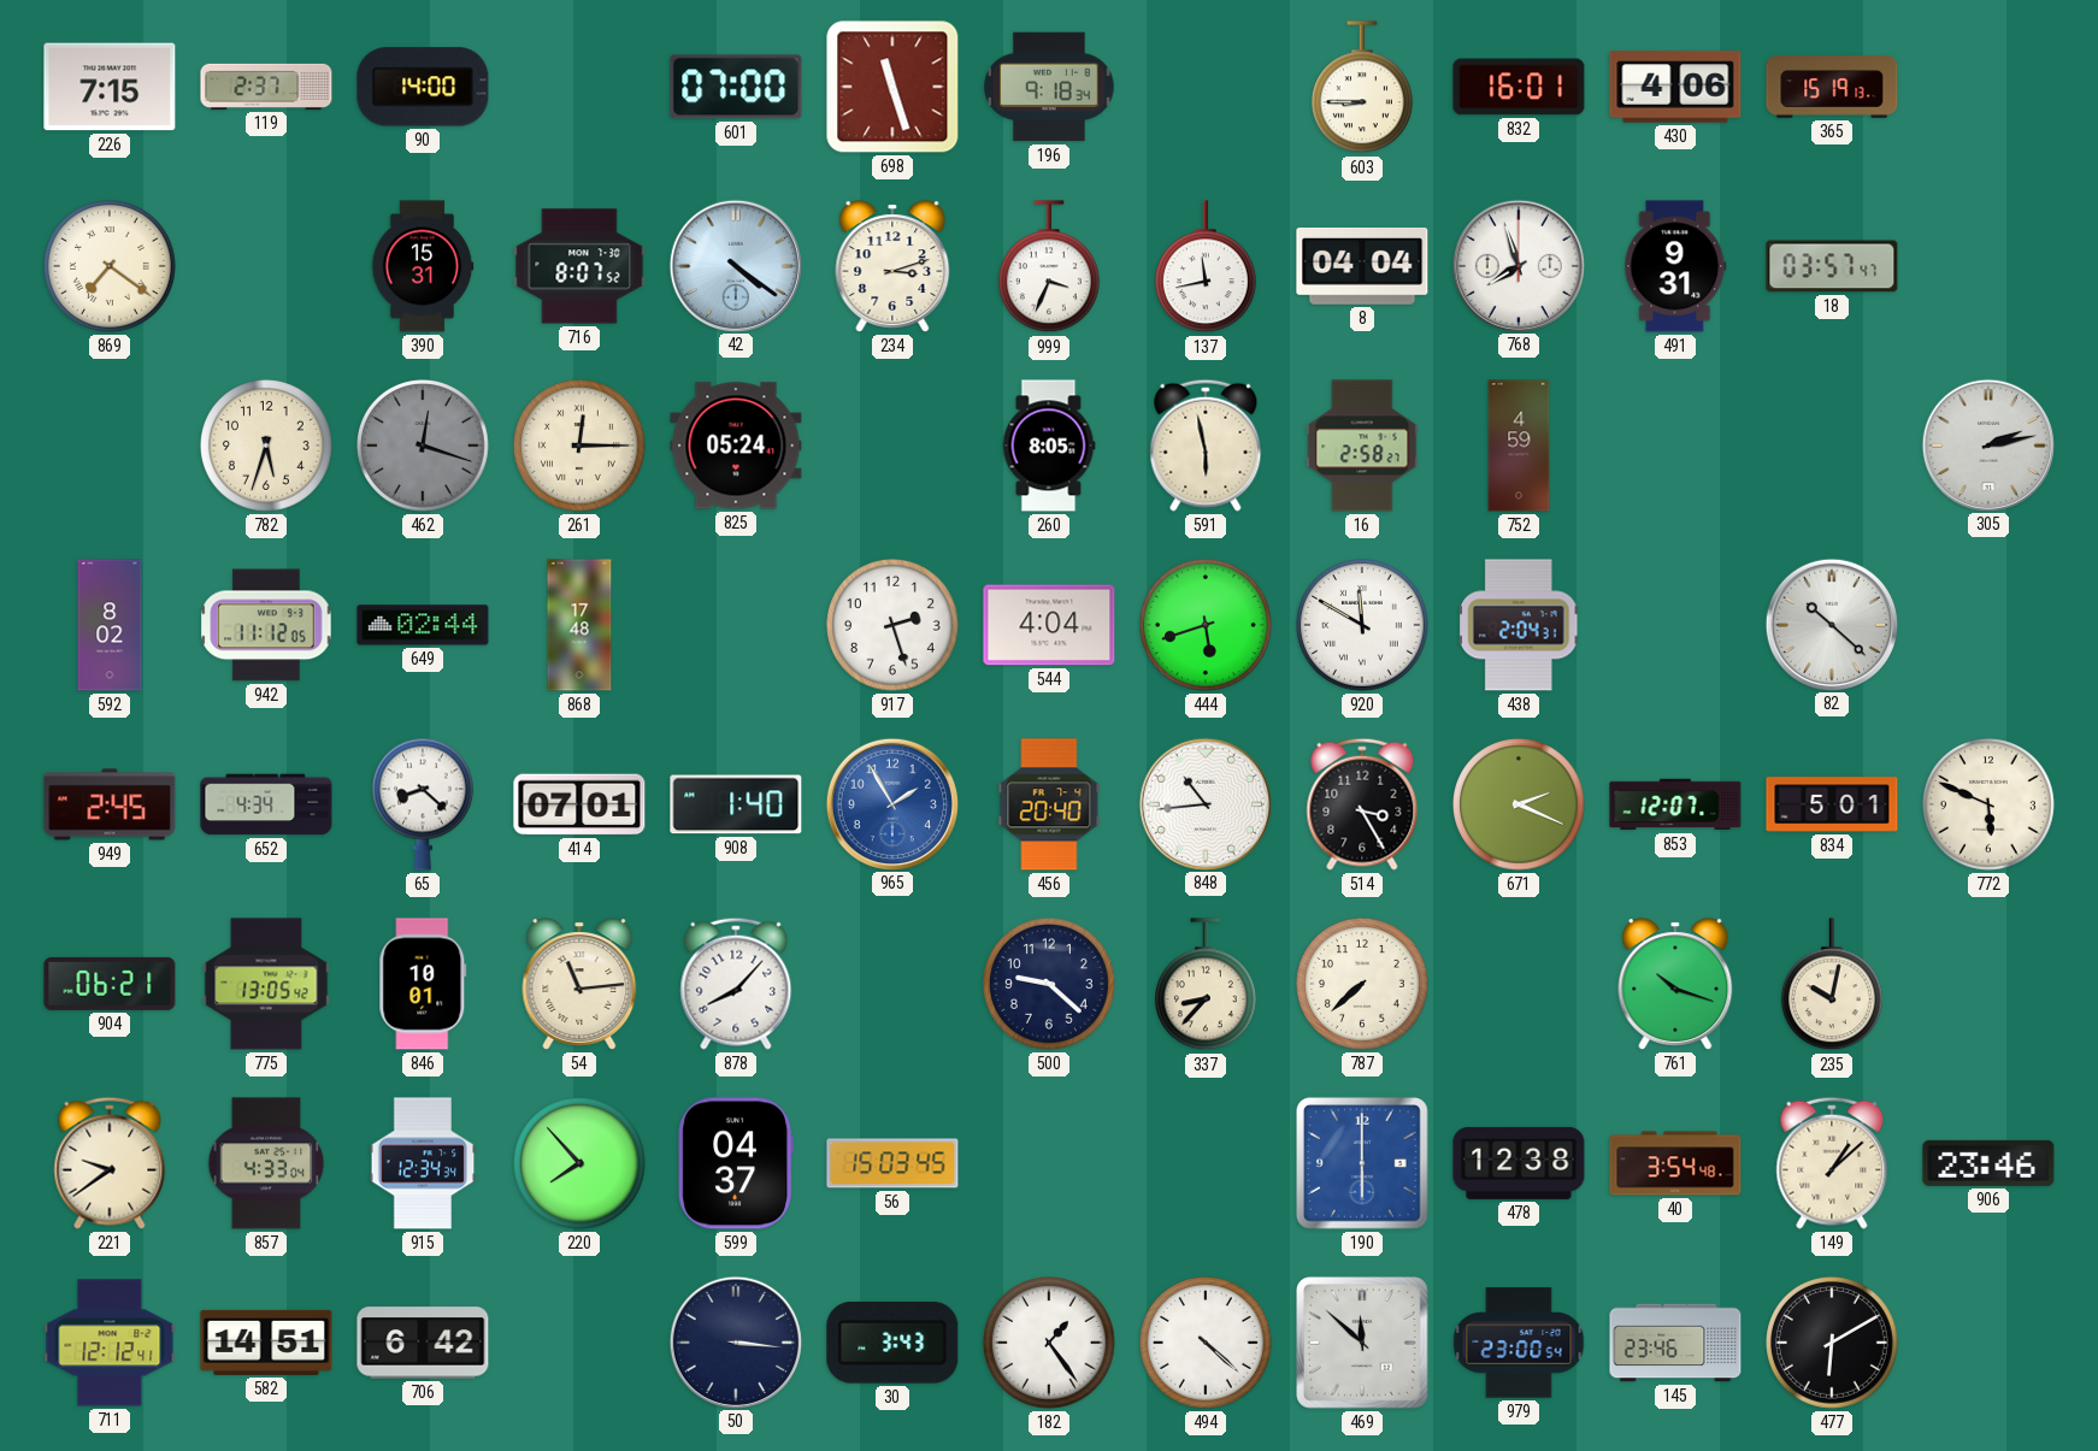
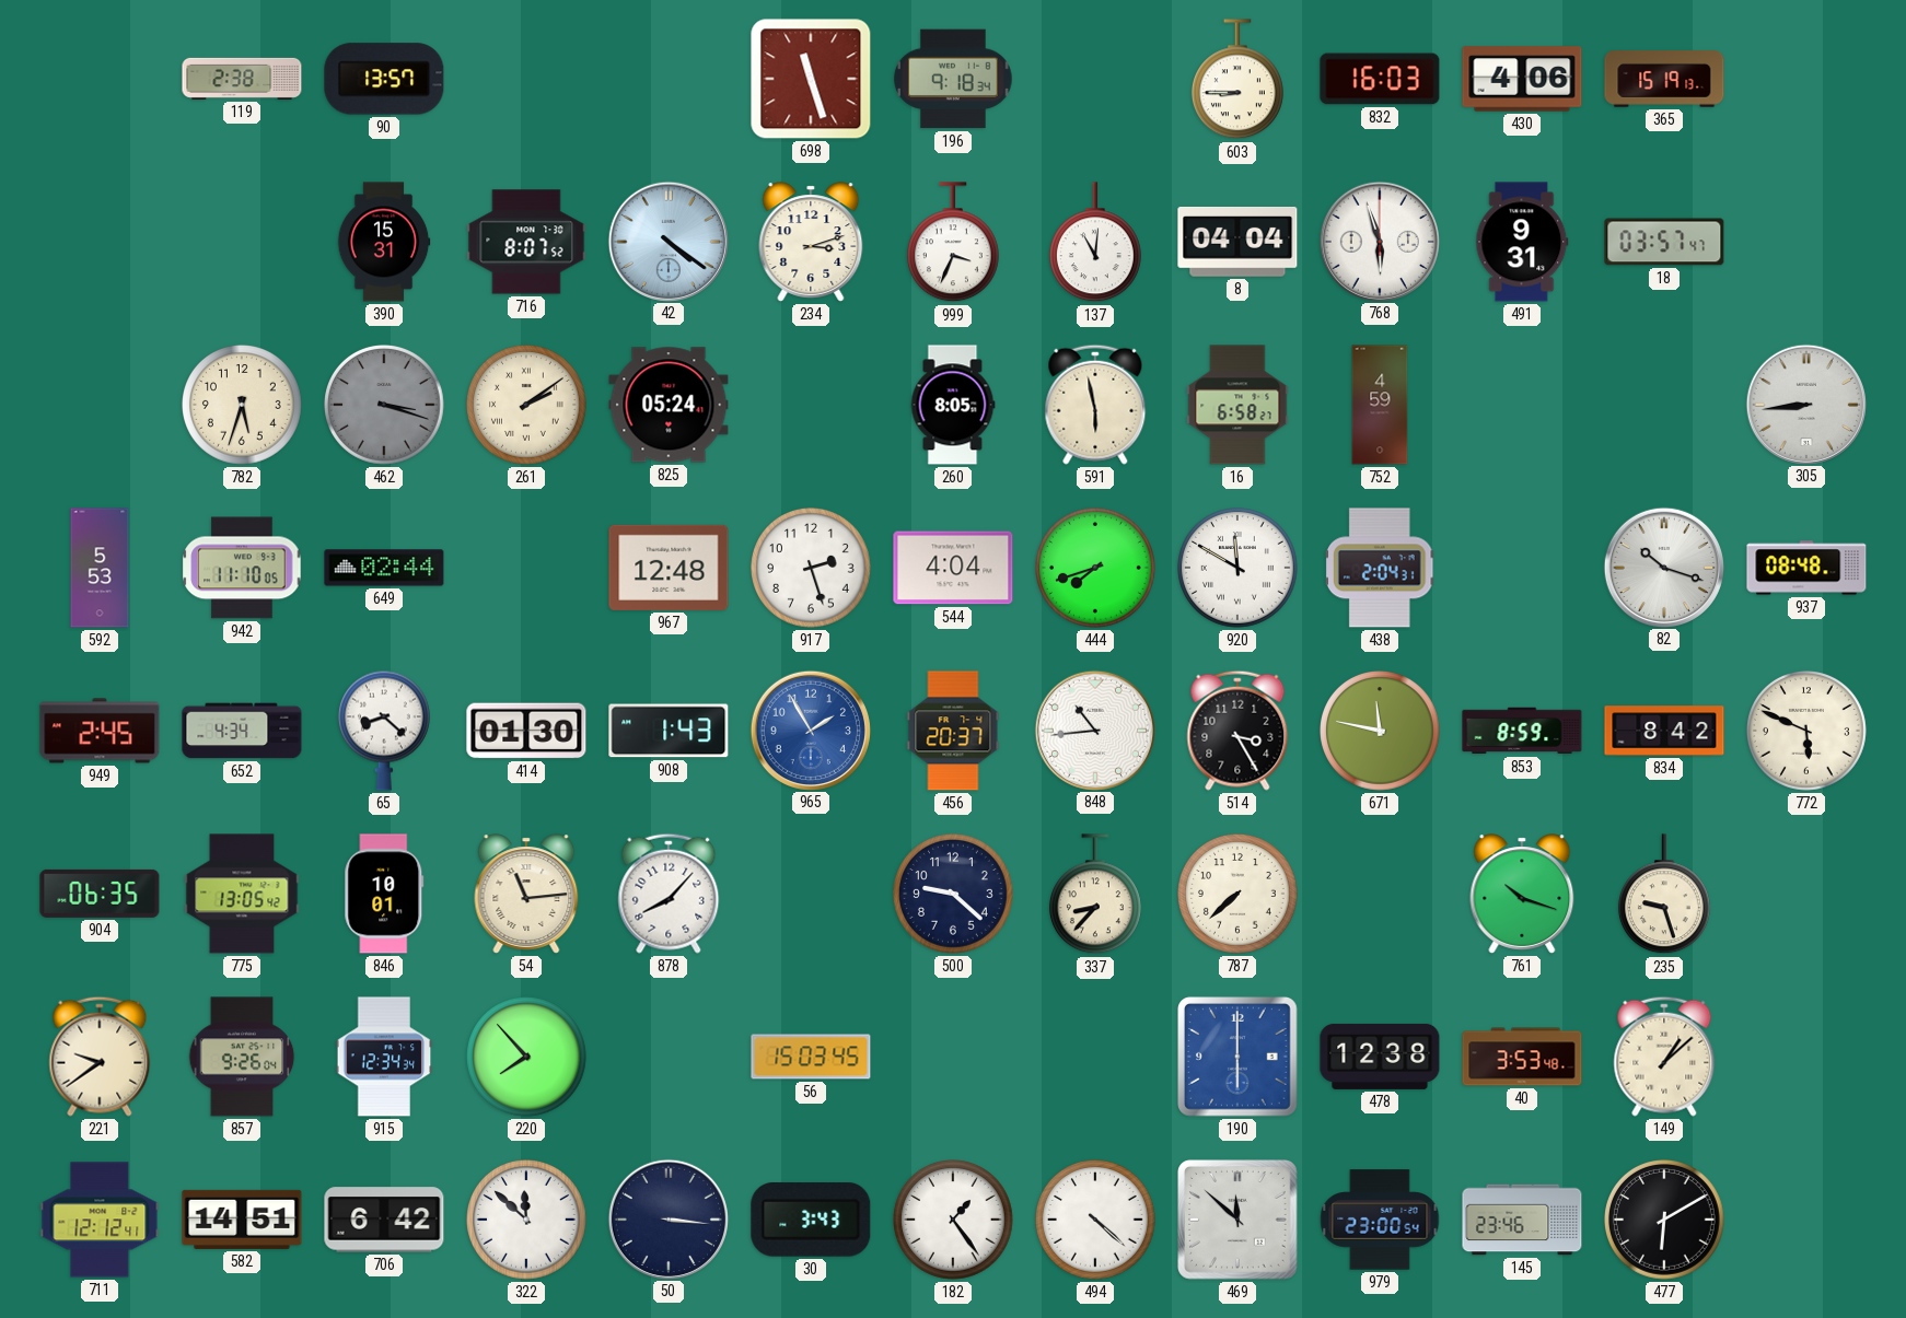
226: 7:15 -> none
119: 2:37 -> 2:38
90: 14:00 -> 13:57
601: 07:00 -> none
832: 16:01 -> 16:03
869: 7:21 -> none
137: 11:43 -> 11:01
768: 7:57 -> 5:57
462: 12:18 -> 3:18
261: 12:15 -> 2:09
16: 2:58 -> 6:58
305: 2:13 -> 8:44
592: 8:02 -> 5:53
942: 11:12 -> 11:10
868: 17:48 -> none
967: none -> 12:48
444: 5:42 -> 7:42
82: 10:22 -> 10:18
937: none -> 08:48
414: 07:01 -> 01:30
908: 1:40 -> 1:43
456: 20:40 -> 20:37
671: 2:19 -> 11:47
853: 12:07 -> 8:59
834: 5:01 -> 8:42
904: 06:21 -> 06:35
235: 10:02 -> 9:27
857: 4:33 -> 9:26
599: 04:37 -> none
40: 3:54 -> 3:53
906: 23:46 -> none
322: none -> 11:52
